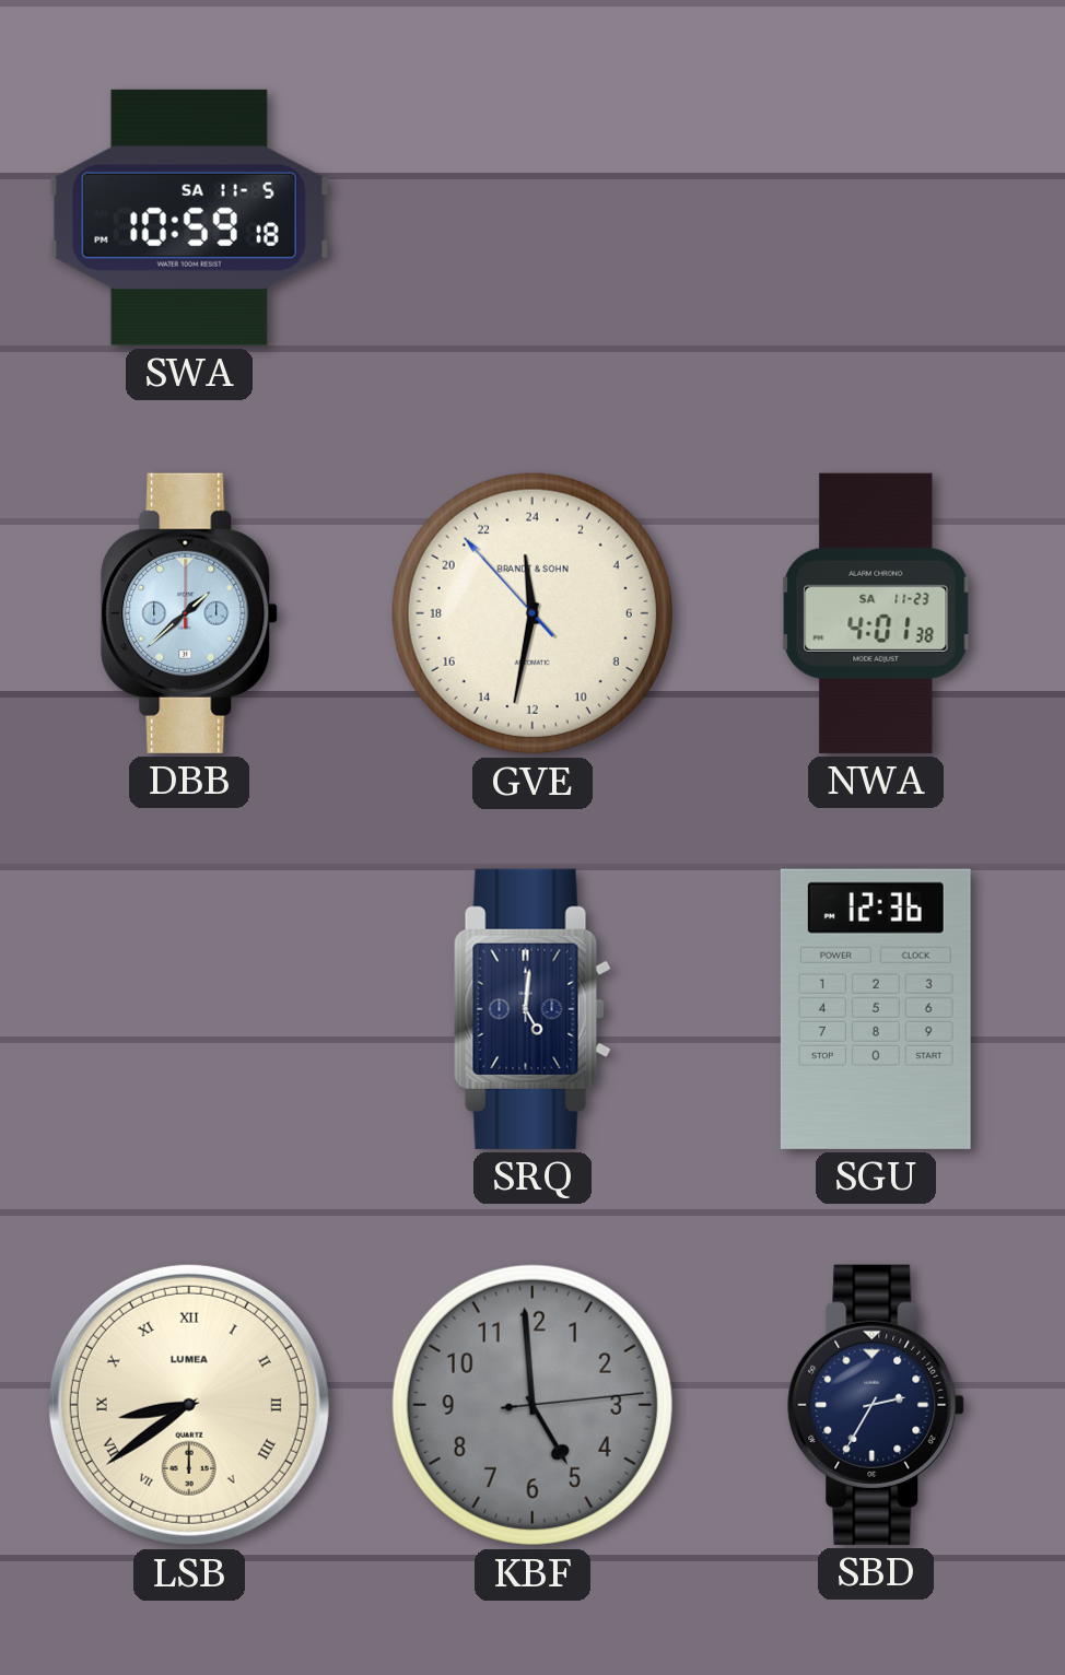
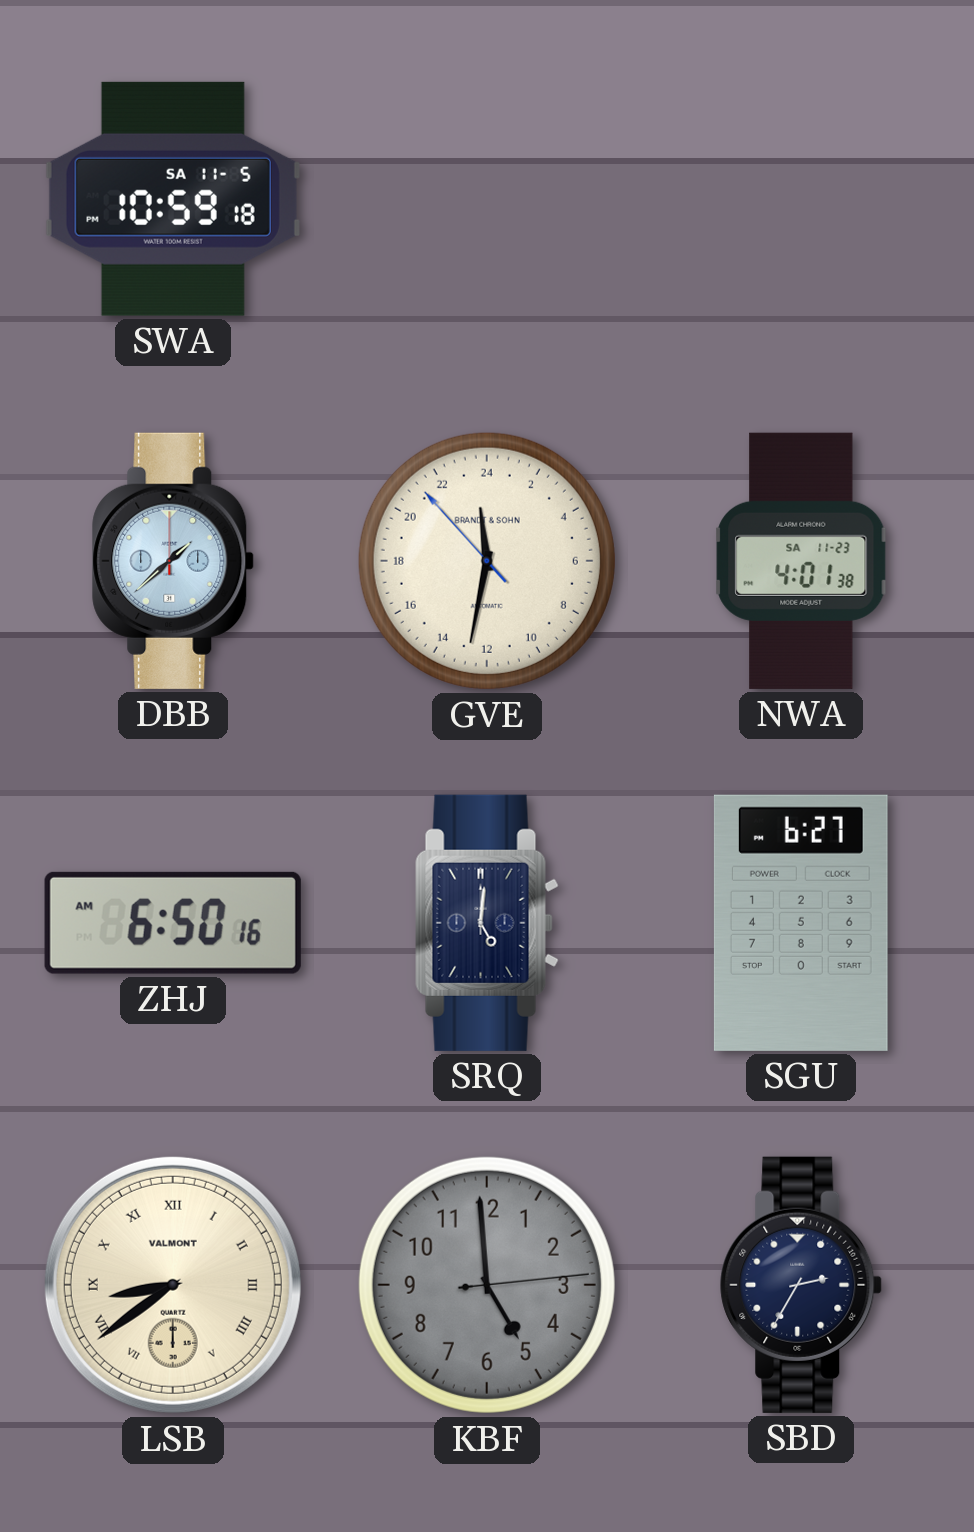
ZHJ: none -> 6:50
SGU: 12:36 -> 6:27
LSB brand: LUMEA -> VALMONT
